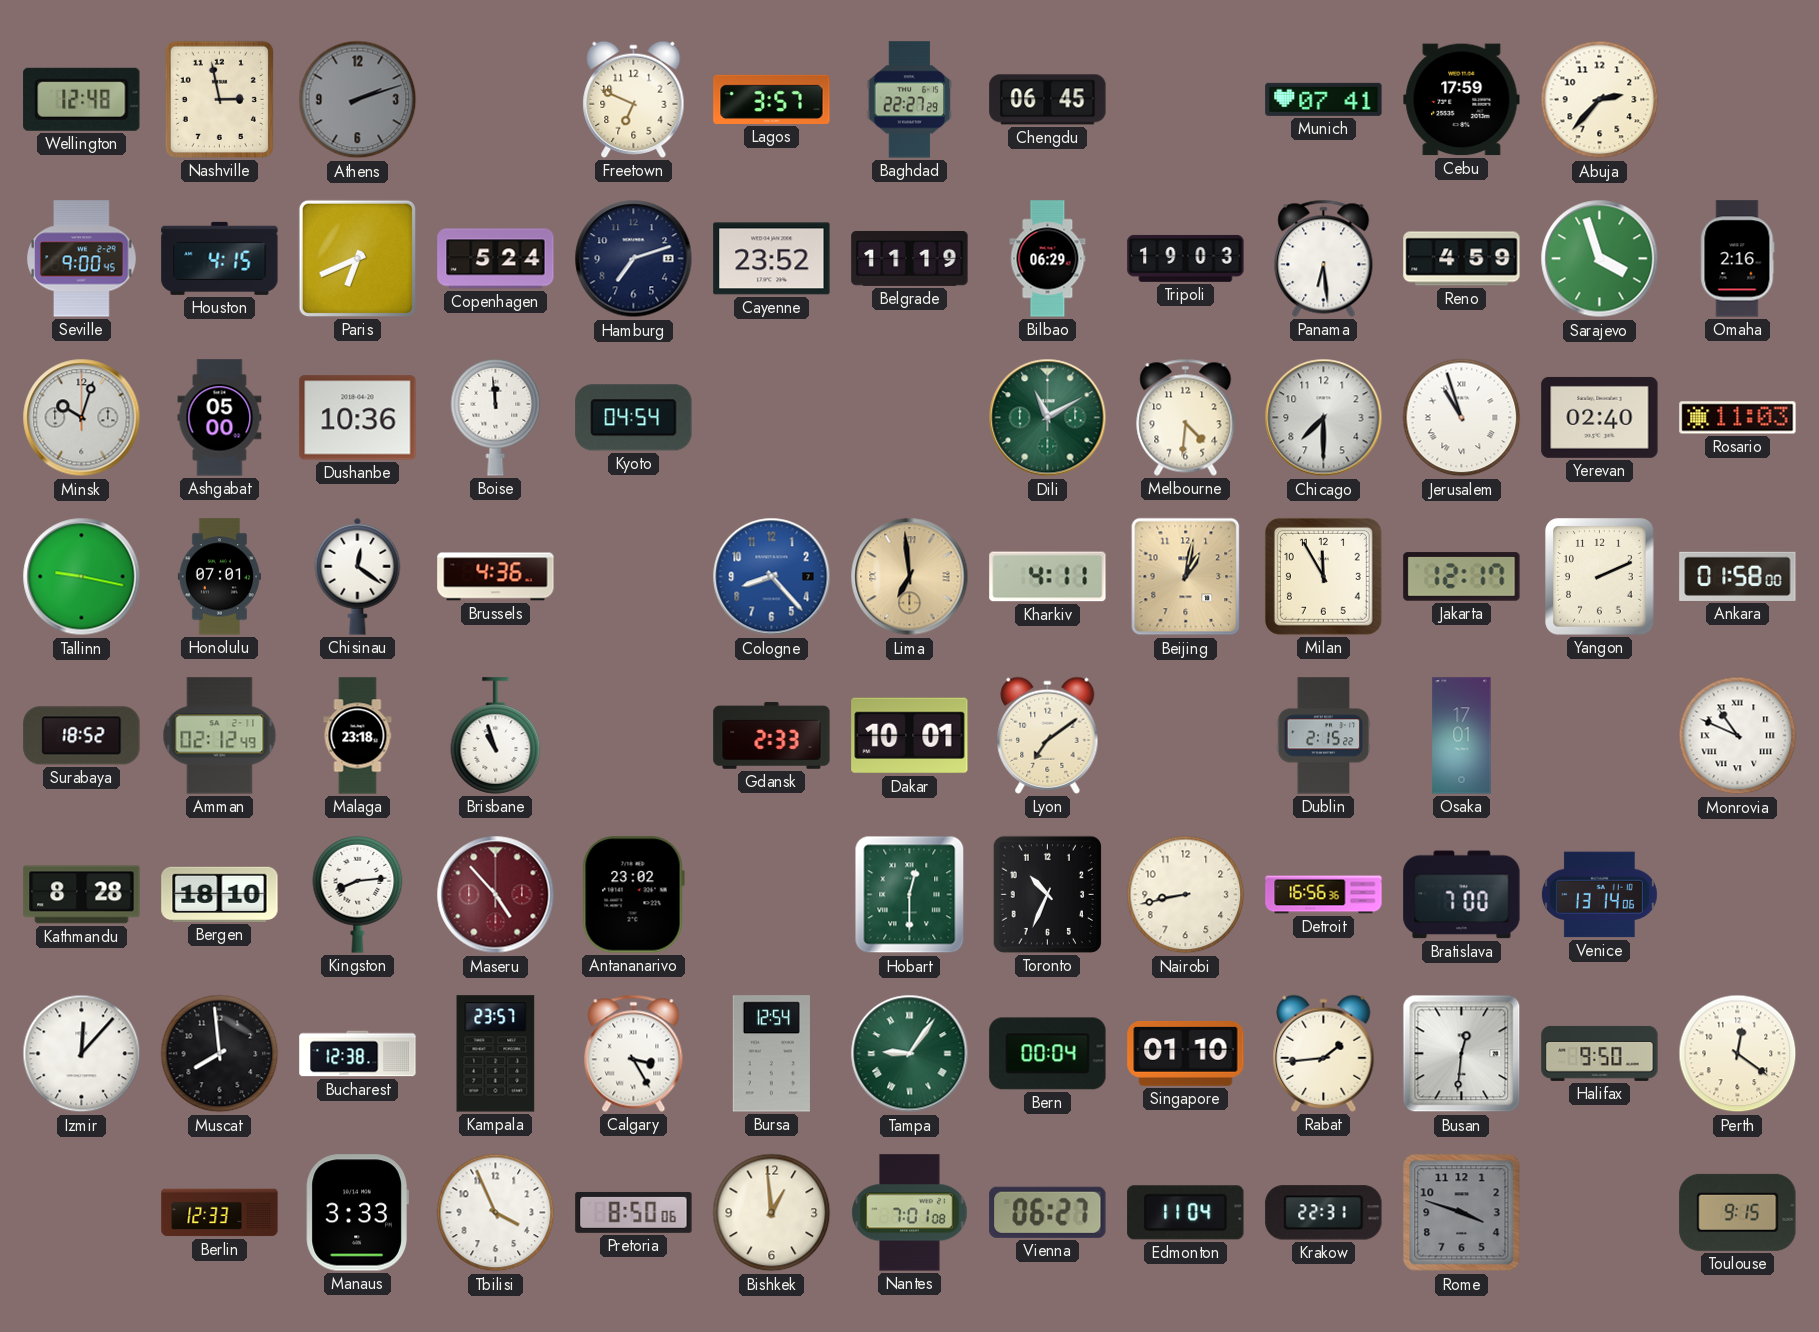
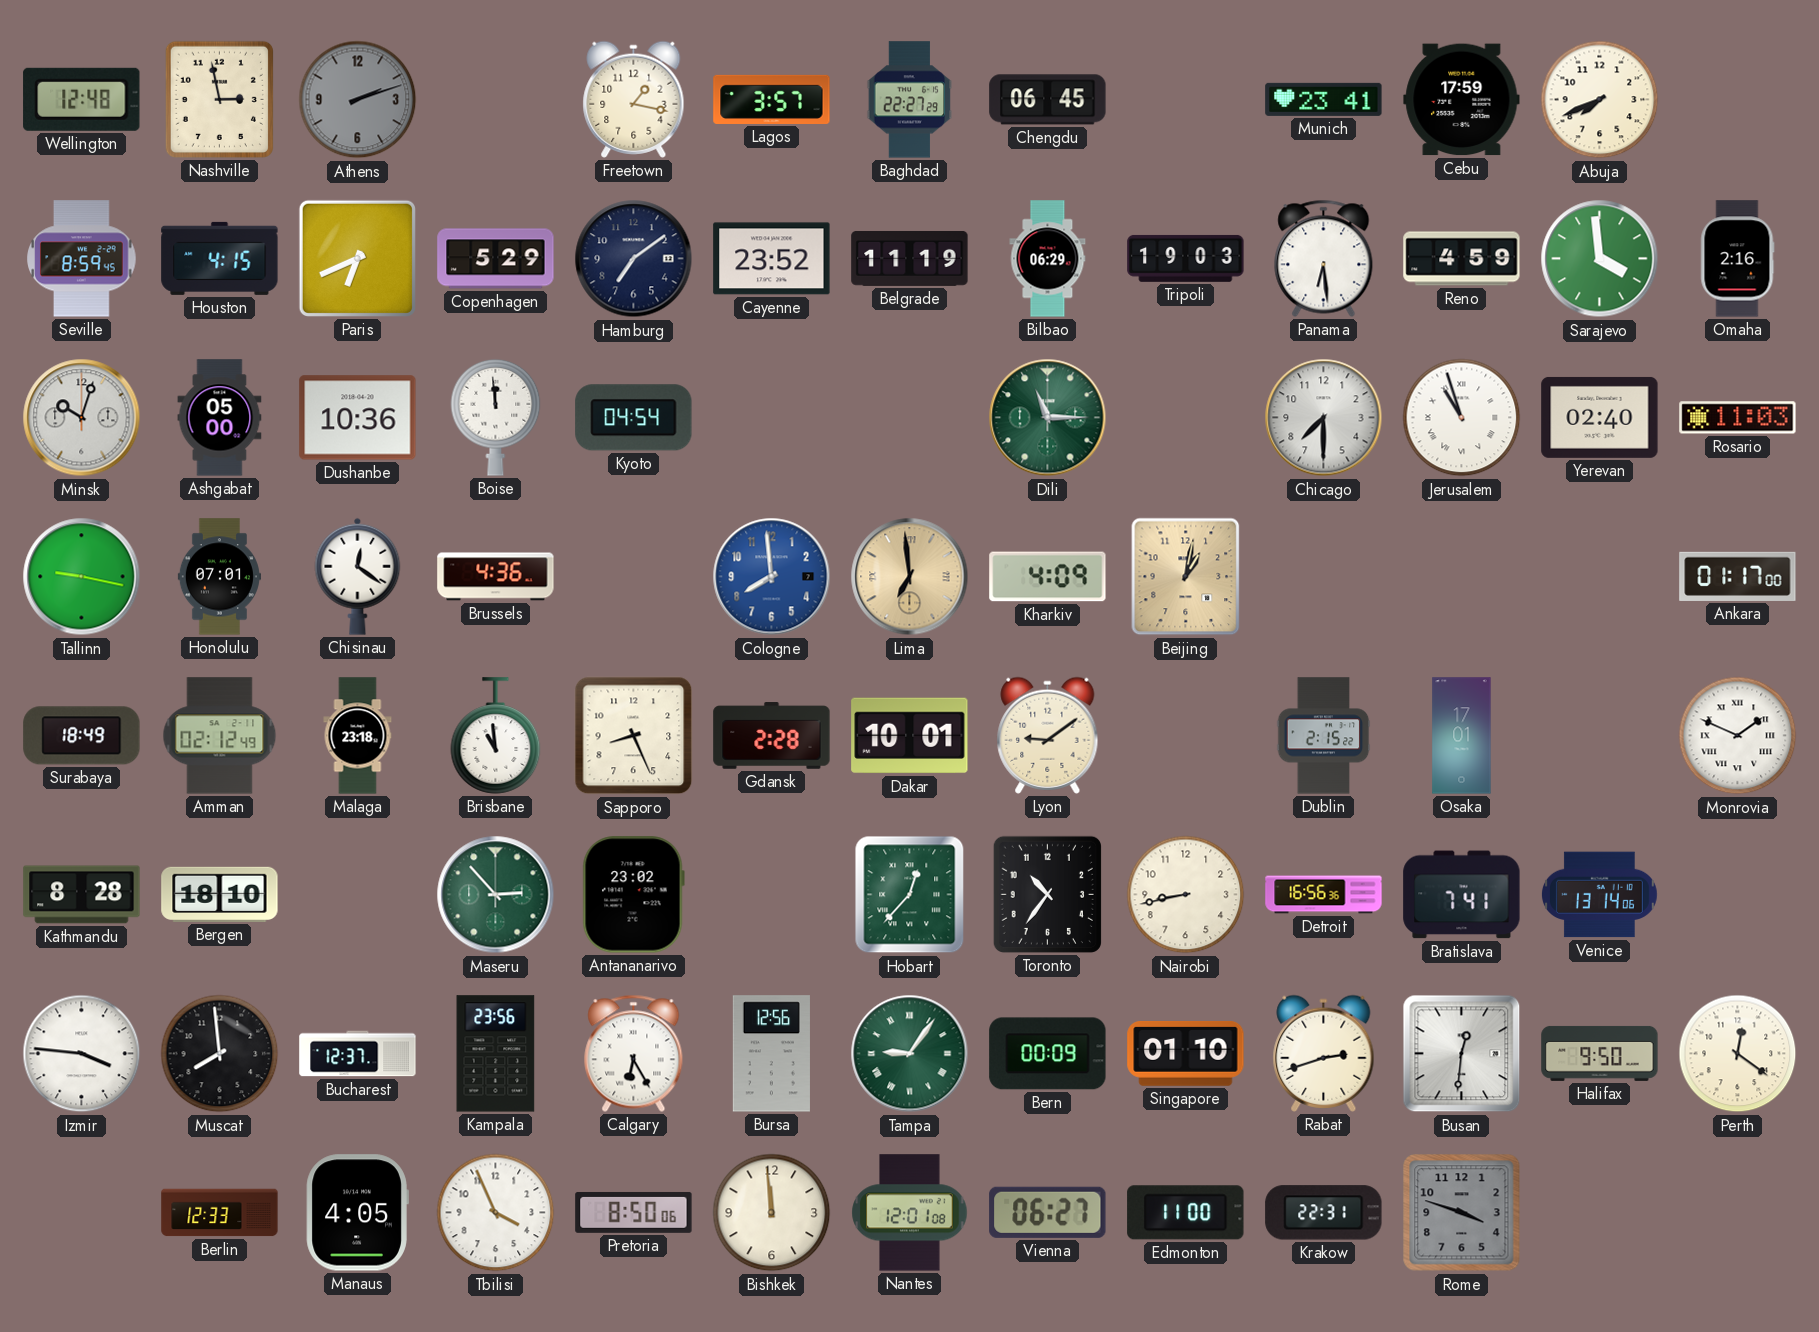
Freetown: 6:49 -> 1:17
Munich: 07:41 -> 23:41
Abuja: 2:37 -> 7:41
Seville: 9:00 -> 8:59
Copenhagen: 5:24 -> 5:29
Hamburg: 7:12 -> 7:09
Sarajevo: 3:57 -> 3:59
Dili: 11:10 -> 11:15
Melbourne: 4:31 -> none
Cologne: 8:23 -> 7:59
Kharkiv: 4:11 -> 4:09
Milan: 11:55 -> none
Jakarta: 12:17 -> none
Yangon: 2:11 -> none
Ankara: 01:58 -> 01:17
Surabaya: 18:52 -> 18:49
Brisbane: 10:57 -> 10:59
Sapporo: none -> 8:26
Gdansk: 2:33 -> 2:28
Lyon: 7:09 -> 9:09
Monrovia: 10:49 -> 1:49
Kingston: 8:14 -> none
Maseru: 4:53 -> 2:53
Maseru dial: burgundy -> green
Hobart: 12:30 -> 12:37
Toronto: 10:34 -> 10:36
Bratislava: 7:00 -> 7:41
Izmir: 12:07 -> 3:46
Bucharest: 12:38 -> 12:37
Kampala: 23:57 -> 23:56
Calgary: 3:25 -> 6:25
Bursa: 12:54 -> 12:56
Bern: 00:04 -> 00:09
Rabat: 1:44 -> 2:42
Manaus: 3:33 -> 4:05
Bishkek: 12:59 -> 11:59
Nantes: 7:01 -> 12:01
Edmonton: 11:04 -> 11:00
Toulouse: 9:15 -> none
